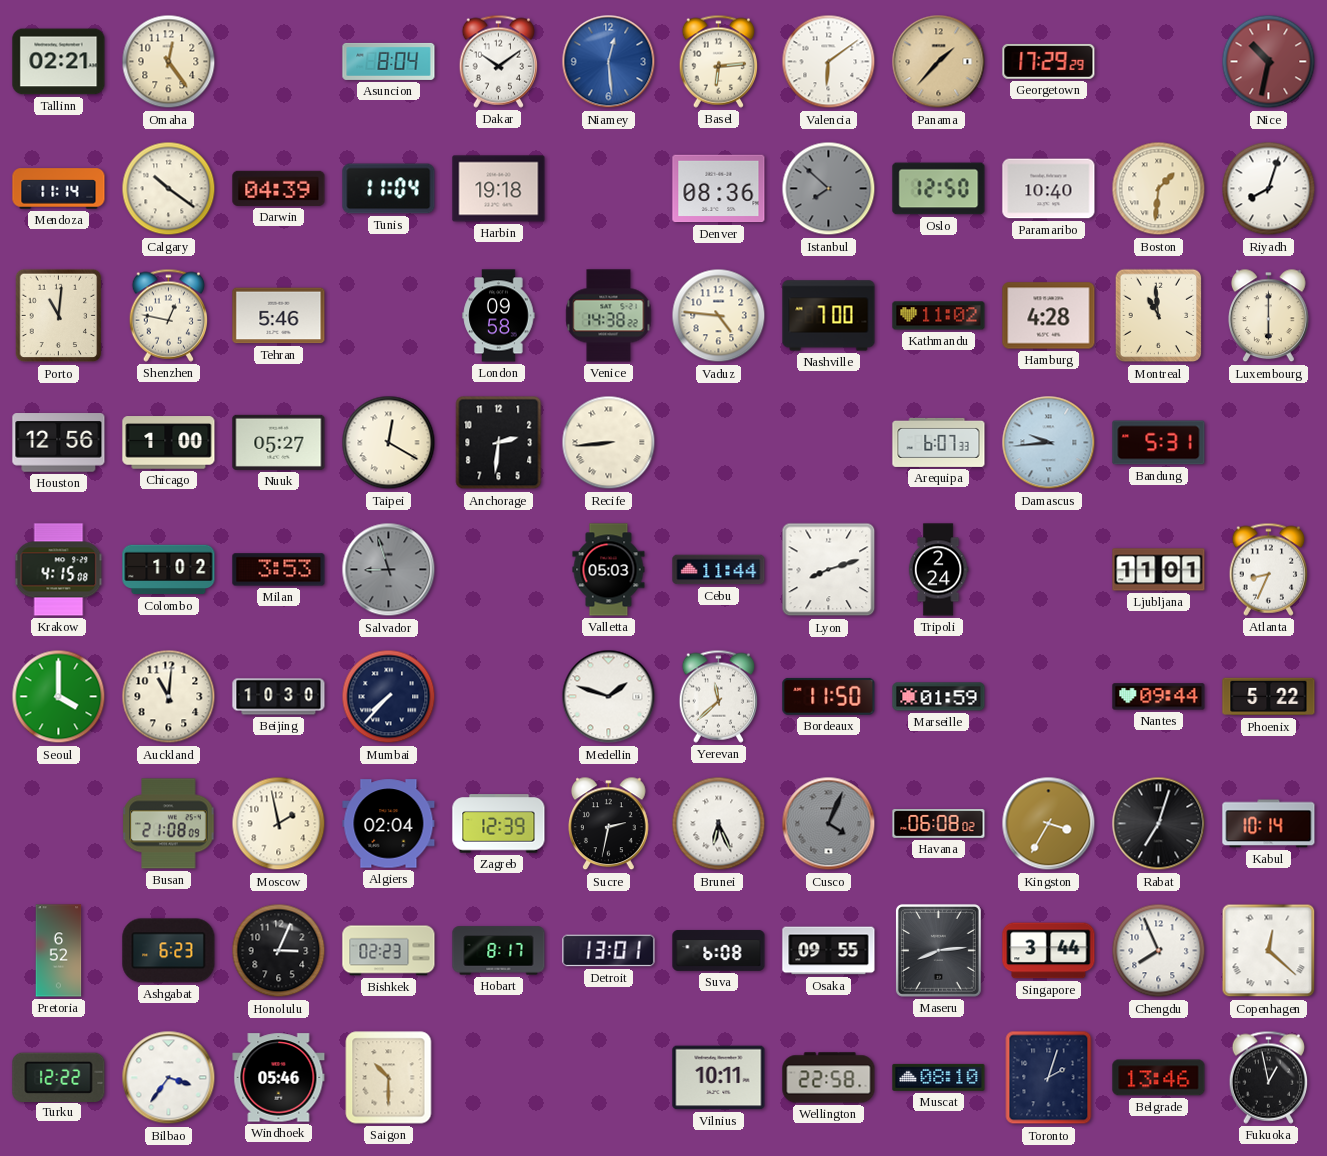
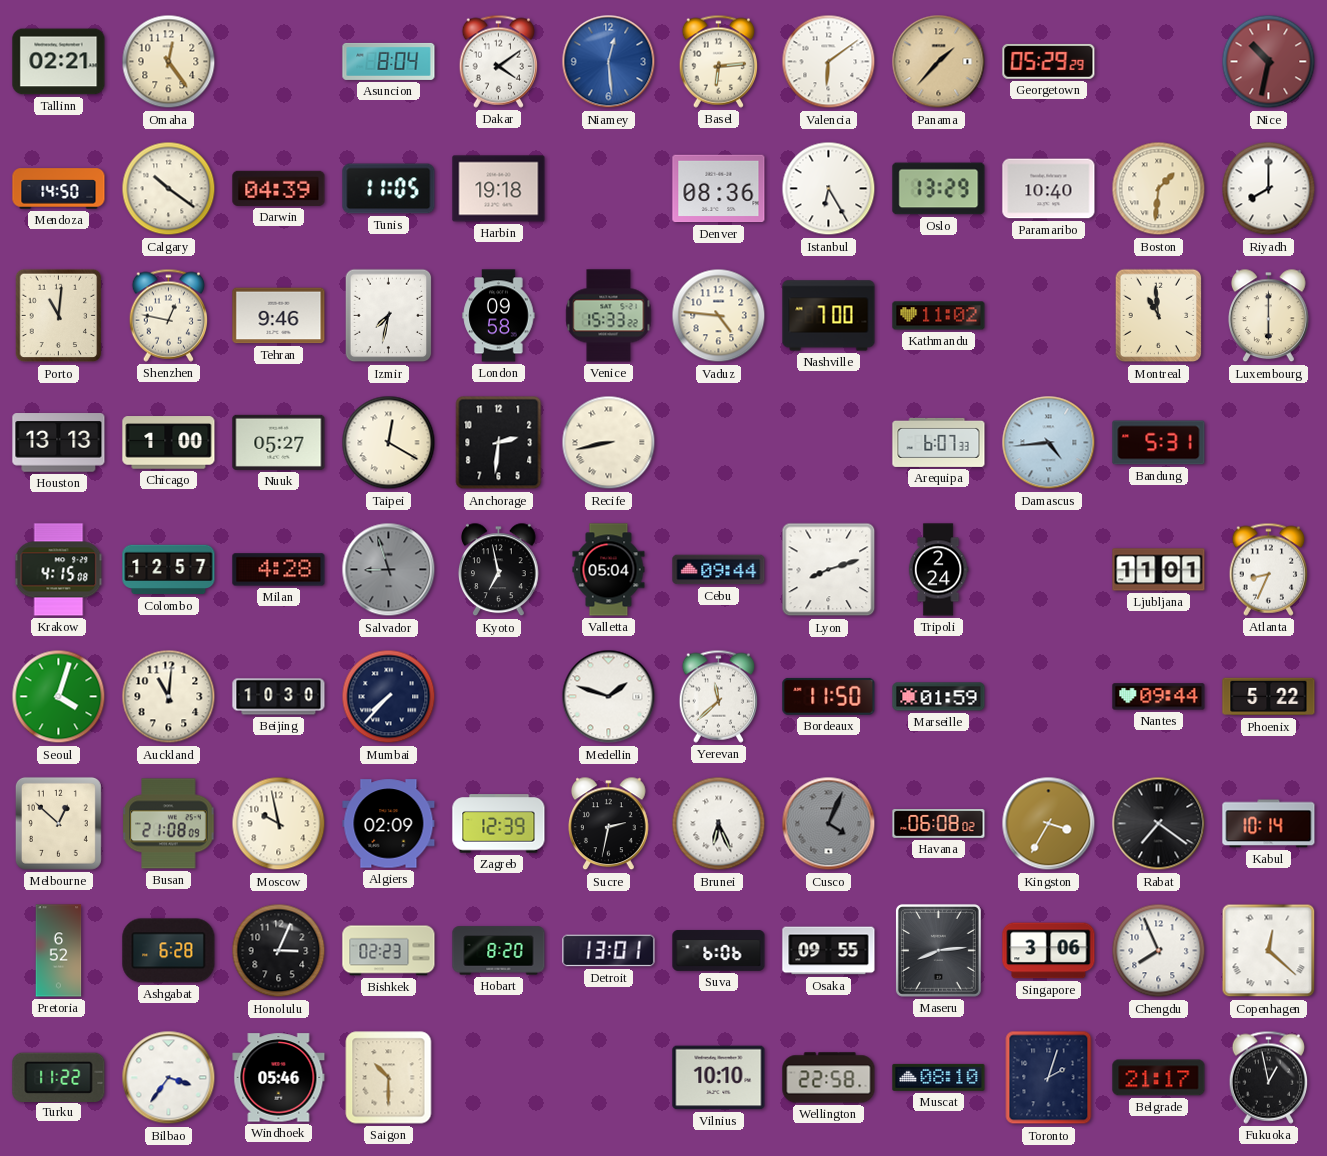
Dakar: 10:09 -> 4:09
Georgetown: 17:29 -> 05:29
Mendoza: 11:14 -> 14:50
Tunis: 11:04 -> 11:05
Istanbul: 7:52 -> 6:25
Istanbul dial: grey -> white
Oslo: 12:50 -> 13:29
Riyadh: 8:03 -> 8:00
Tehran: 5:46 -> 9:46
Izmir: none -> 7:32
Venice: 14:38 -> 15:33
Hamburg: 4:28 -> none
Houston: 12:56 -> 13:13
Recife: 8:44 -> 8:43
Damascus: 9:44 -> 4:44
Colombo: 1:02 -> 12:57
Milan: 3:53 -> 4:28
Kyoto: none -> 6:58
Valletta: 05:03 -> 05:04
Cebu: 11:44 -> 09:44
Seoul: 4:00 -> 4:03
Melbourne: none -> 12:52
Moscow: 1:58 -> 9:58
Algiers: 02:04 -> 02:09
Rabat: 7:03 -> 7:21
Ashgabat: 6:23 -> 6:28
Hobart: 8:17 -> 8:20
Suva: 6:08 -> 6:06
Singapore: 3:44 -> 3:06
Turku: 12:22 -> 11:22
Vilnius: 10:11 -> 10:10
Belgrade: 13:46 -> 21:17
